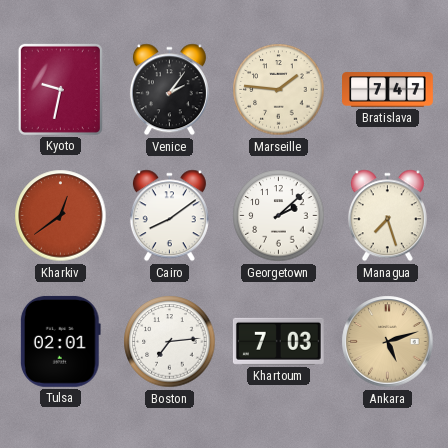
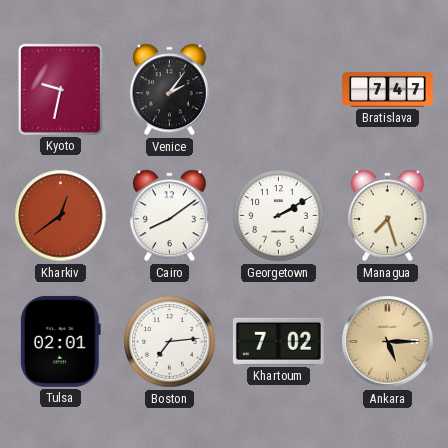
Marseille: 1:46 -> none
Georgetown: 2:08 -> 2:10
Khartoum: 7:03 -> 7:02
Ankara: 5:12 -> 5:15
